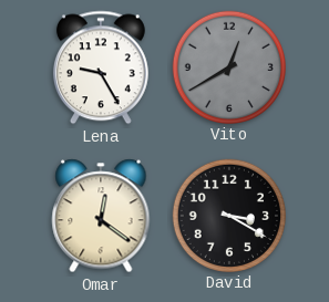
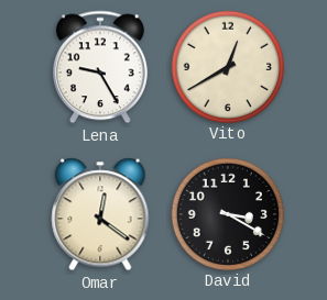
Vito dial: grey -> cream
